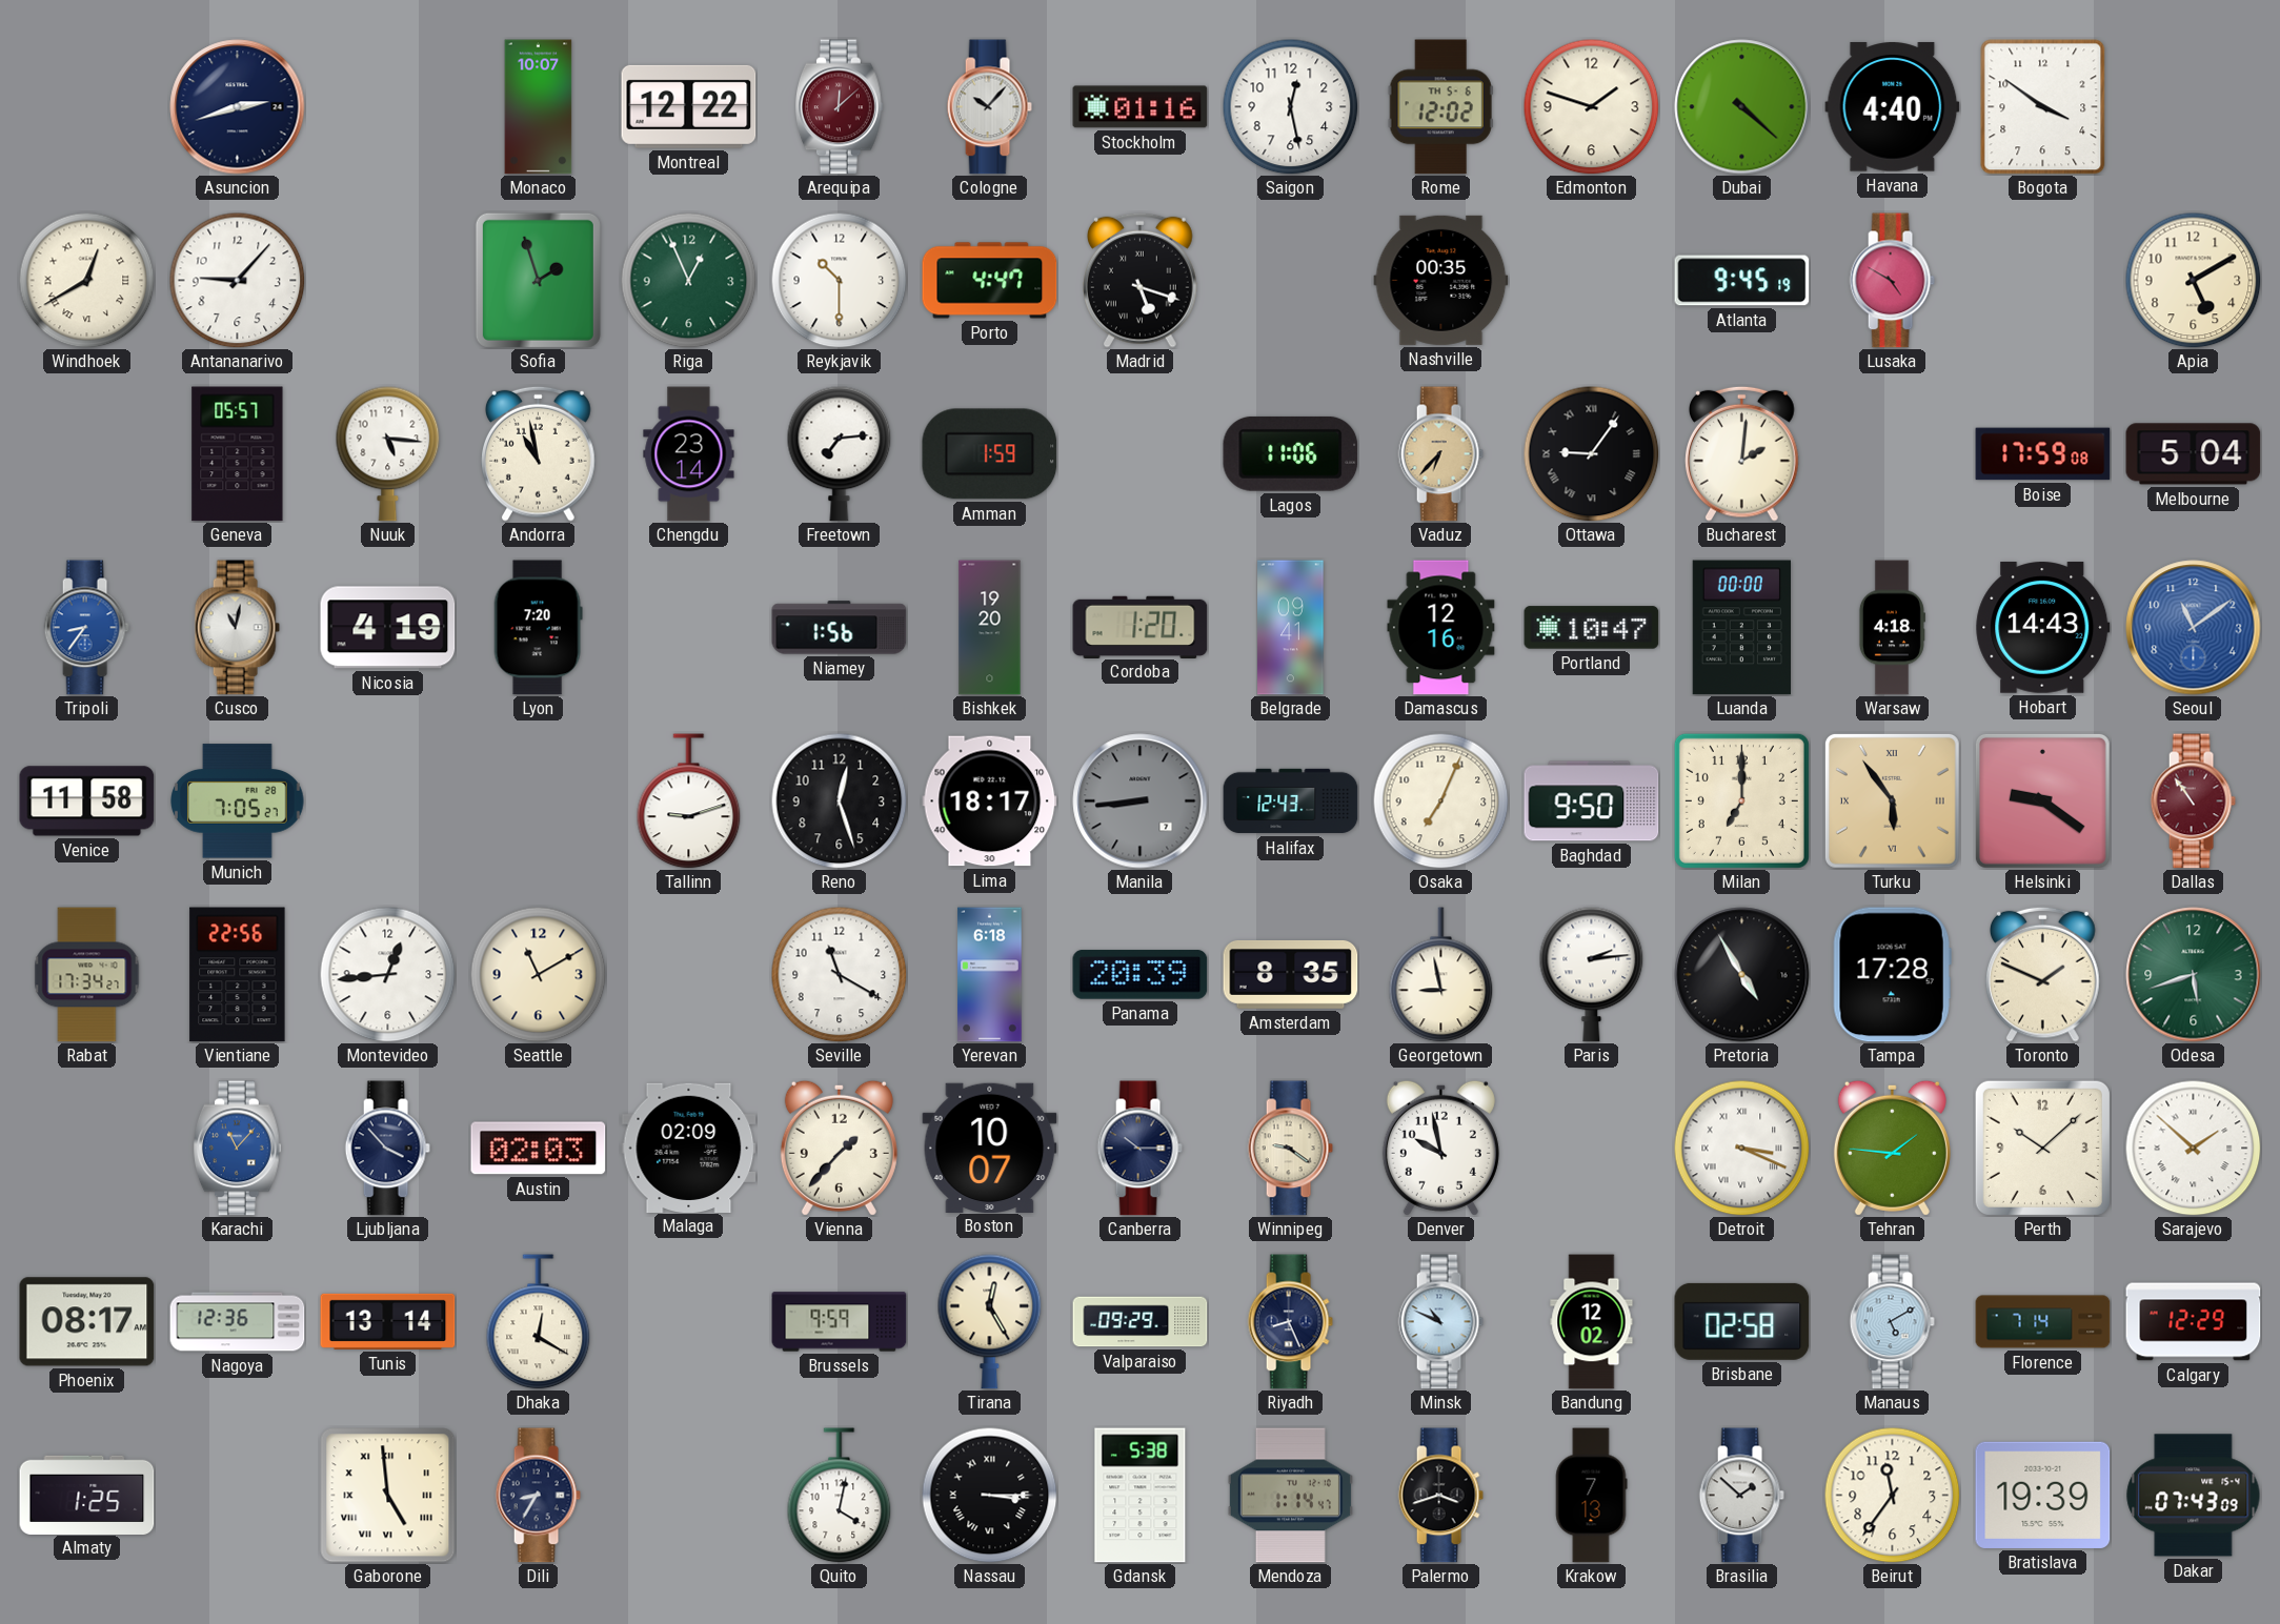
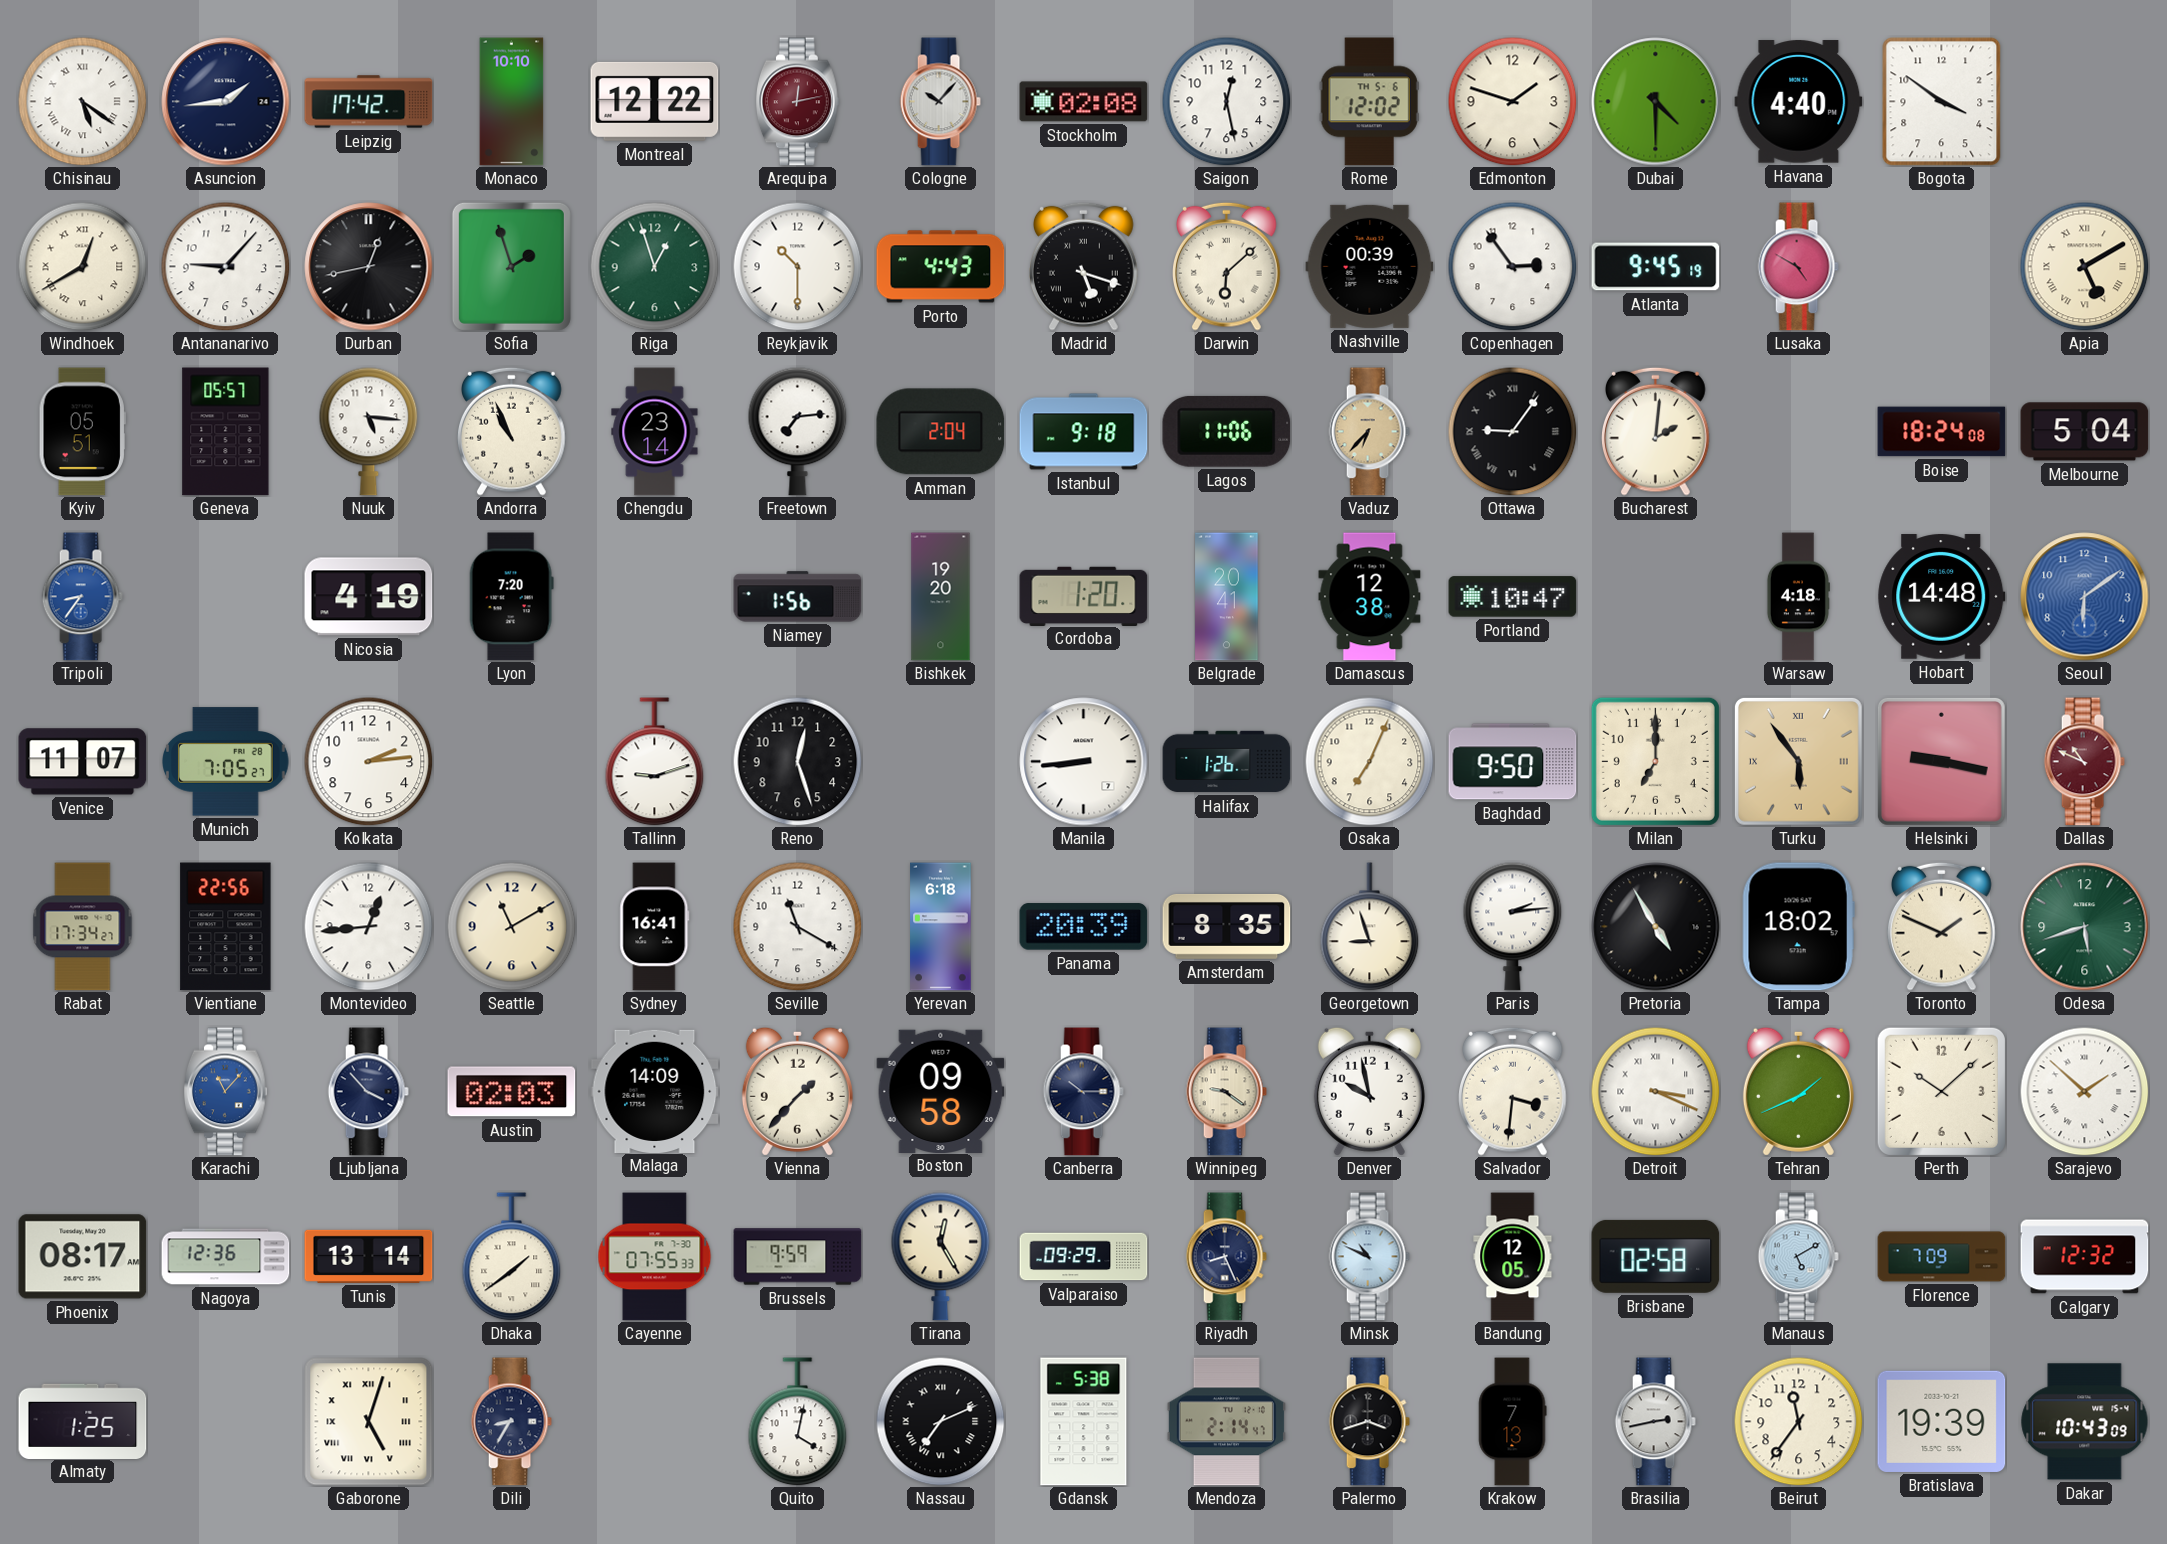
Chisinau: none -> 5:21
Asuncion: 2:42 -> 1:44
Leipzig: none -> 17:42
Monaco: 10:07 -> 10:10
Arequipa: 12:08 -> 12:13
Stockholm: 01:16 -> 02:08
Dubai: 4:22 -> 4:30
Durban: none -> 12:43
Riga: 12:56 -> 12:57
Porto: 4:47 -> 4:43
Darwin: none -> 6:08
Nashville: 00:35 -> 00:39
Copenhagen: none -> 2:54
Apia numerals: Arabic -> Roman
Kyiv: none -> 05:51
Andorra: 10:58 -> 10:56
Amman: 1:59 -> 2:04
Istanbul: none -> 9:18
Boise: 17:59 -> 18:24
Cusco: 11:02 -> none
Belgrade: 09:41 -> 20:41
Damascus: 12:16 -> 12:38
Luanda: 00:00 -> none
Hobart: 14:43 -> 14:48
Seoul: 11:09 -> 6:09
Venice: 11:58 -> 11:07
Kolkata: none -> 2:14
Lima: 18:17 -> none
Manila dial: grey -> white
Halifax: 12:43 -> 1:26
Helsinki: 9:21 -> 9:17
Dallas: 10:54 -> 10:49
Sydney: none -> 16:41
Georgetown: 8:58 -> 8:57
Tampa: 17:28 -> 18:02
Malaga: 02:09 -> 14:09
Boston: 10:07 -> 09:58
Salvador: none -> 3:31
Tehran: 1:46 -> 1:41
Dhaka: 12:20 -> 1:39
Cayenne: none -> 07:55
Bandung: 12:02 -> 12:05
Florence: 7:14 -> 7:09
Calgary: 12:29 -> 12:32
Gaborone: 4:59 -> 5:03
Nassau: 3:15 -> 7:11
Mendoza: 1:14 -> 2:14
Brasilia: 1:52 -> 2:43
Dakar: 07:43 -> 10:43
